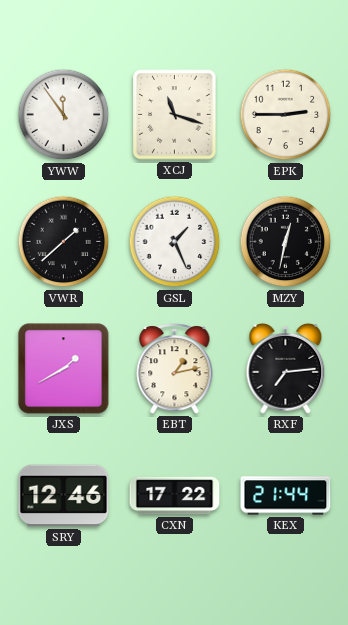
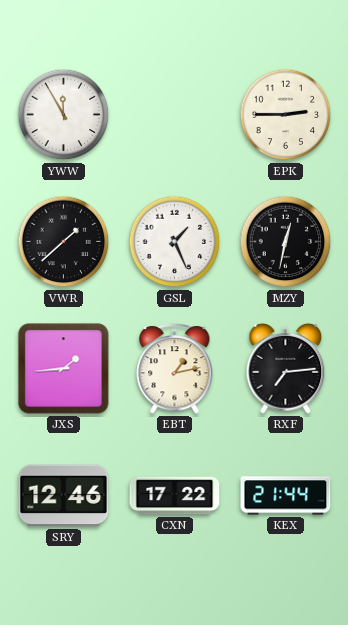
YWW: 11:54 -> 11:55
XCJ: 11:18 -> none
JXS: 1:40 -> 1:44
